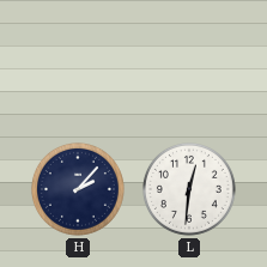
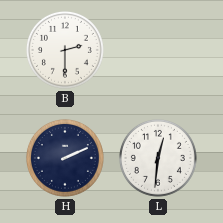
B: none -> 2:30
H: 2:07 -> 2:11
